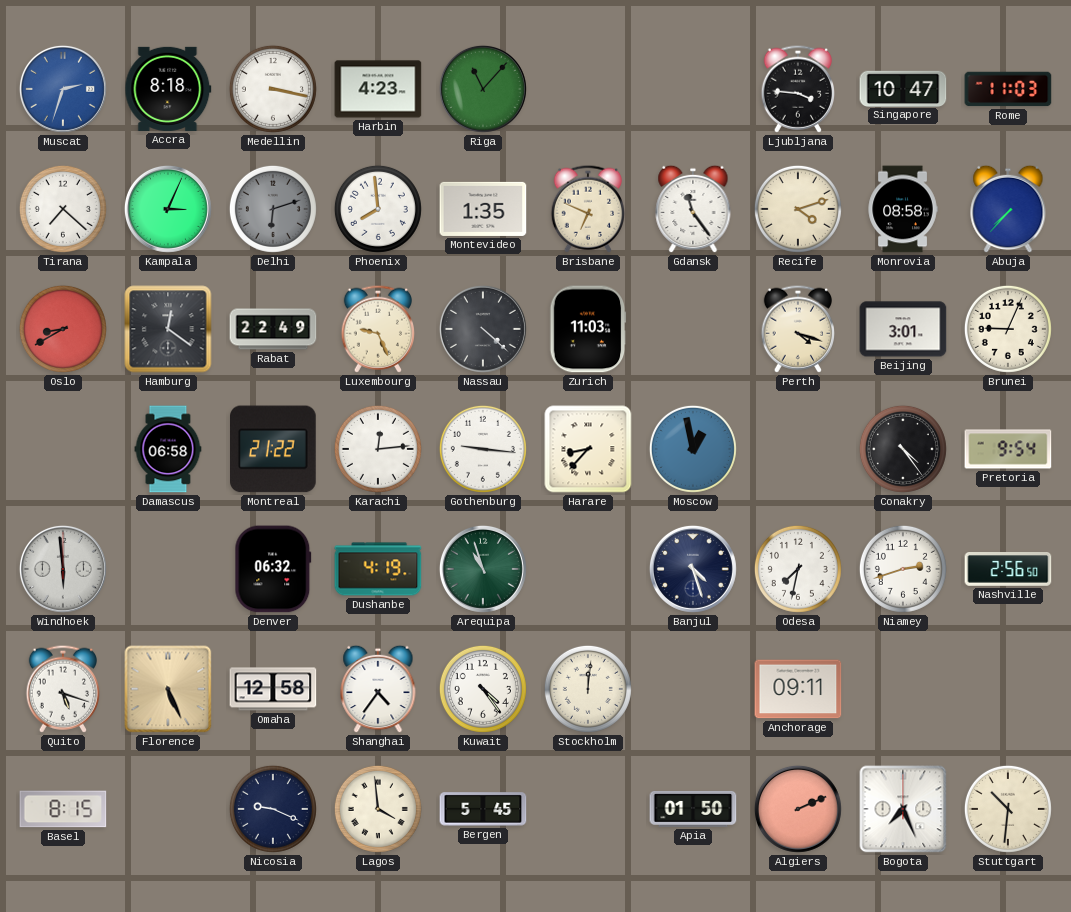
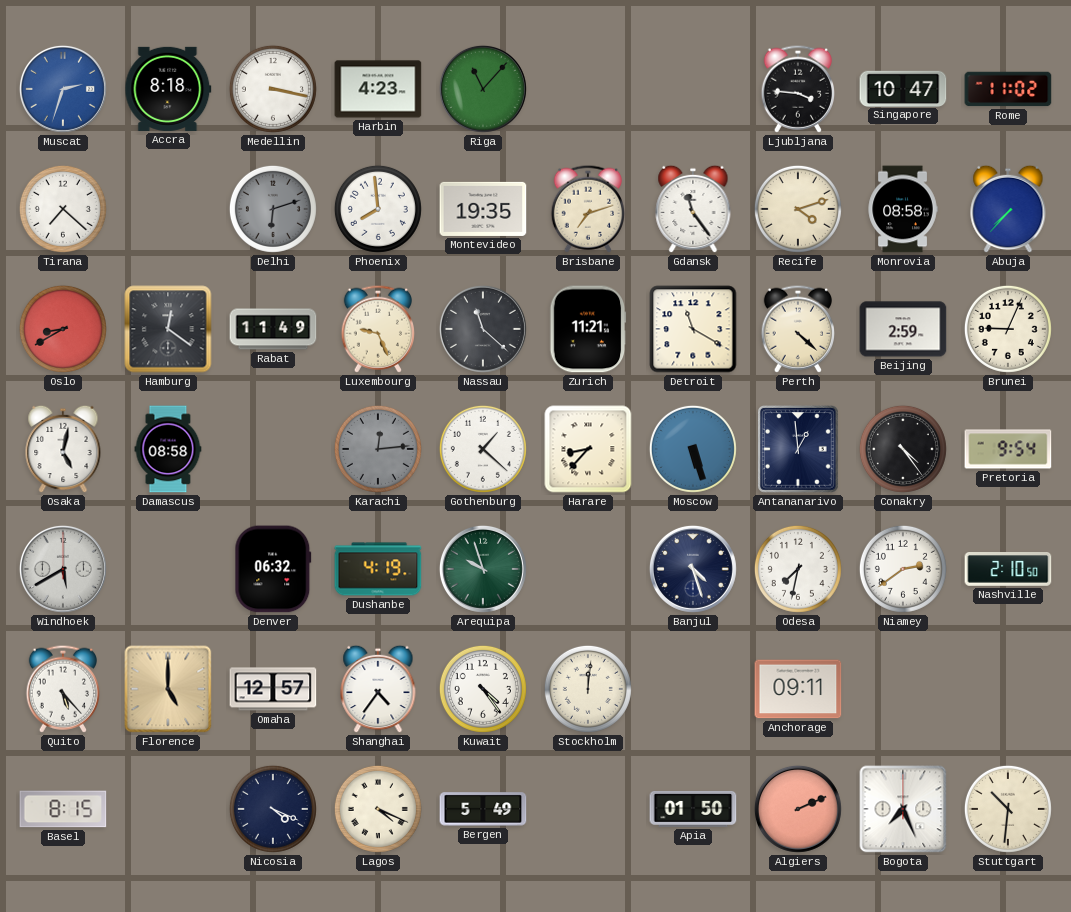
Rome: 11:03 -> 11:02
Kampala: 3:04 -> none
Montevideo: 1:35 -> 19:35
Brisbane: 6:49 -> 7:12
Rabat: 22:49 -> 11:49
Nassau: 4:22 -> 11:22
Zurich: 11:03 -> 11:21
Detroit: none -> 11:20
Perth: 4:18 -> 4:22
Beijing: 3:01 -> 2:59
Osaka: none -> 5:02
Damascus: 06:58 -> 08:58
Montreal: 21:22 -> none
Karachi dial: white -> grey
Gothenburg: 9:16 -> 1:22
Moscow: 12:58 -> 5:27
Antananarivo: none -> 12:59
Windhoek: 5:59 -> 5:40
Arequipa: 10:57 -> 9:57
Niamey: 2:42 -> 2:39
Nashville: 2:56 -> 2:10
Quito: 5:18 -> 5:23
Florence: 5:26 -> 5:00
Omaha: 12:58 -> 12:57
Nicosia: 9:19 -> 4:19
Lagos: 3:59 -> 4:19
Bergen: 5:45 -> 5:49
